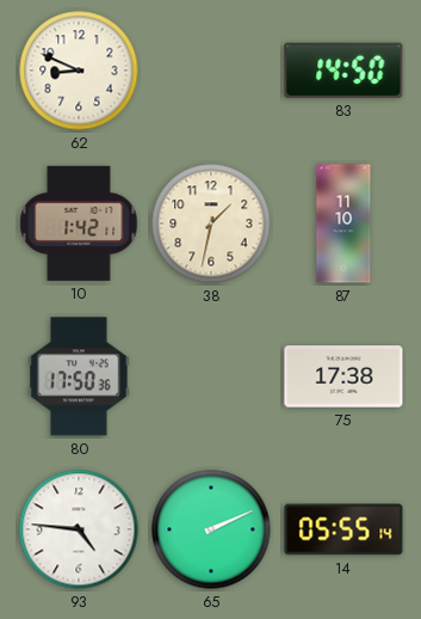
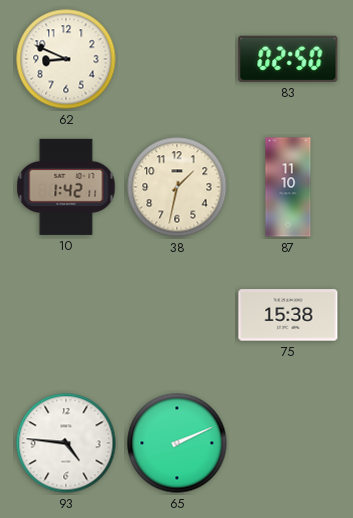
83: 14:50 -> 02:50
80: 17:50 -> none
75: 17:38 -> 15:38
14: 05:55 -> none
